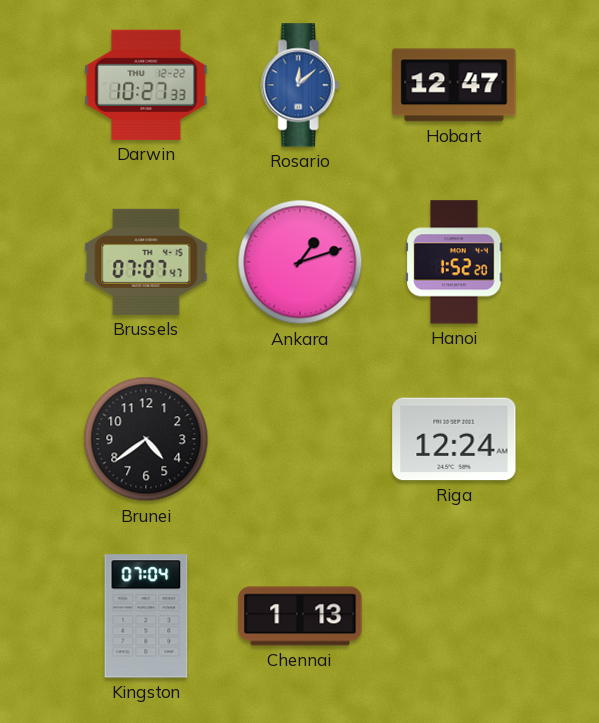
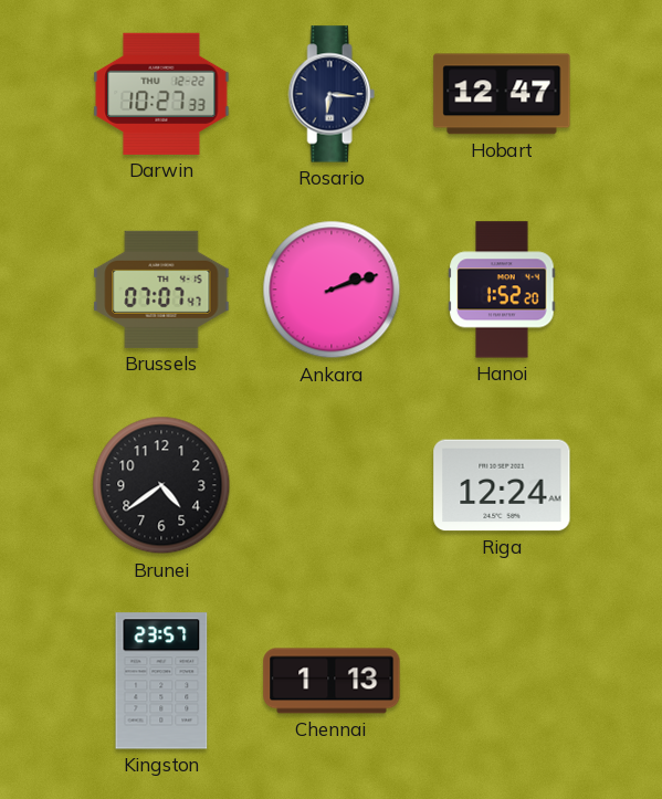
Rosario: 12:08 -> 6:16
Rosario dial: blue -> navy
Ankara: 1:12 -> 2:12
Kingston: 07:04 -> 23:57
